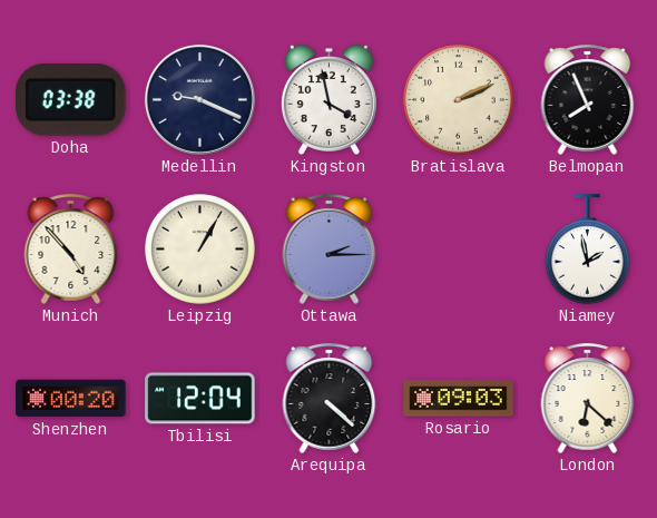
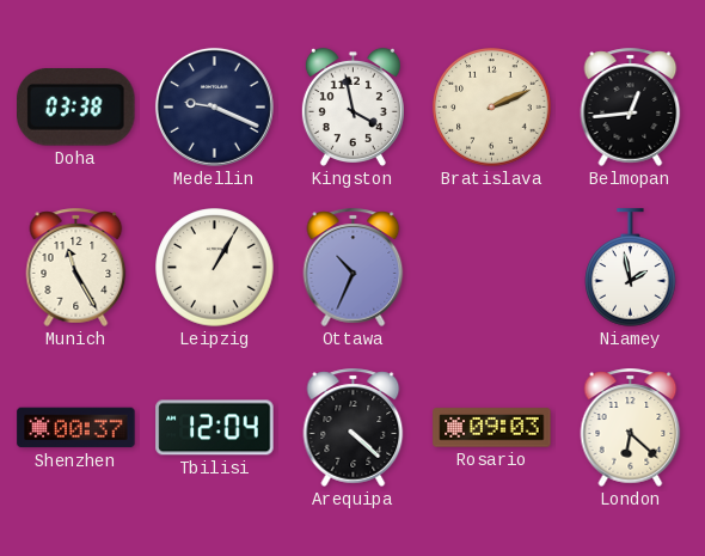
Belmopan: 7:56 -> 12:44
Munich: 4:53 -> 11:25
Ottawa: 2:15 -> 10:34
Shenzhen: 00:20 -> 00:37
